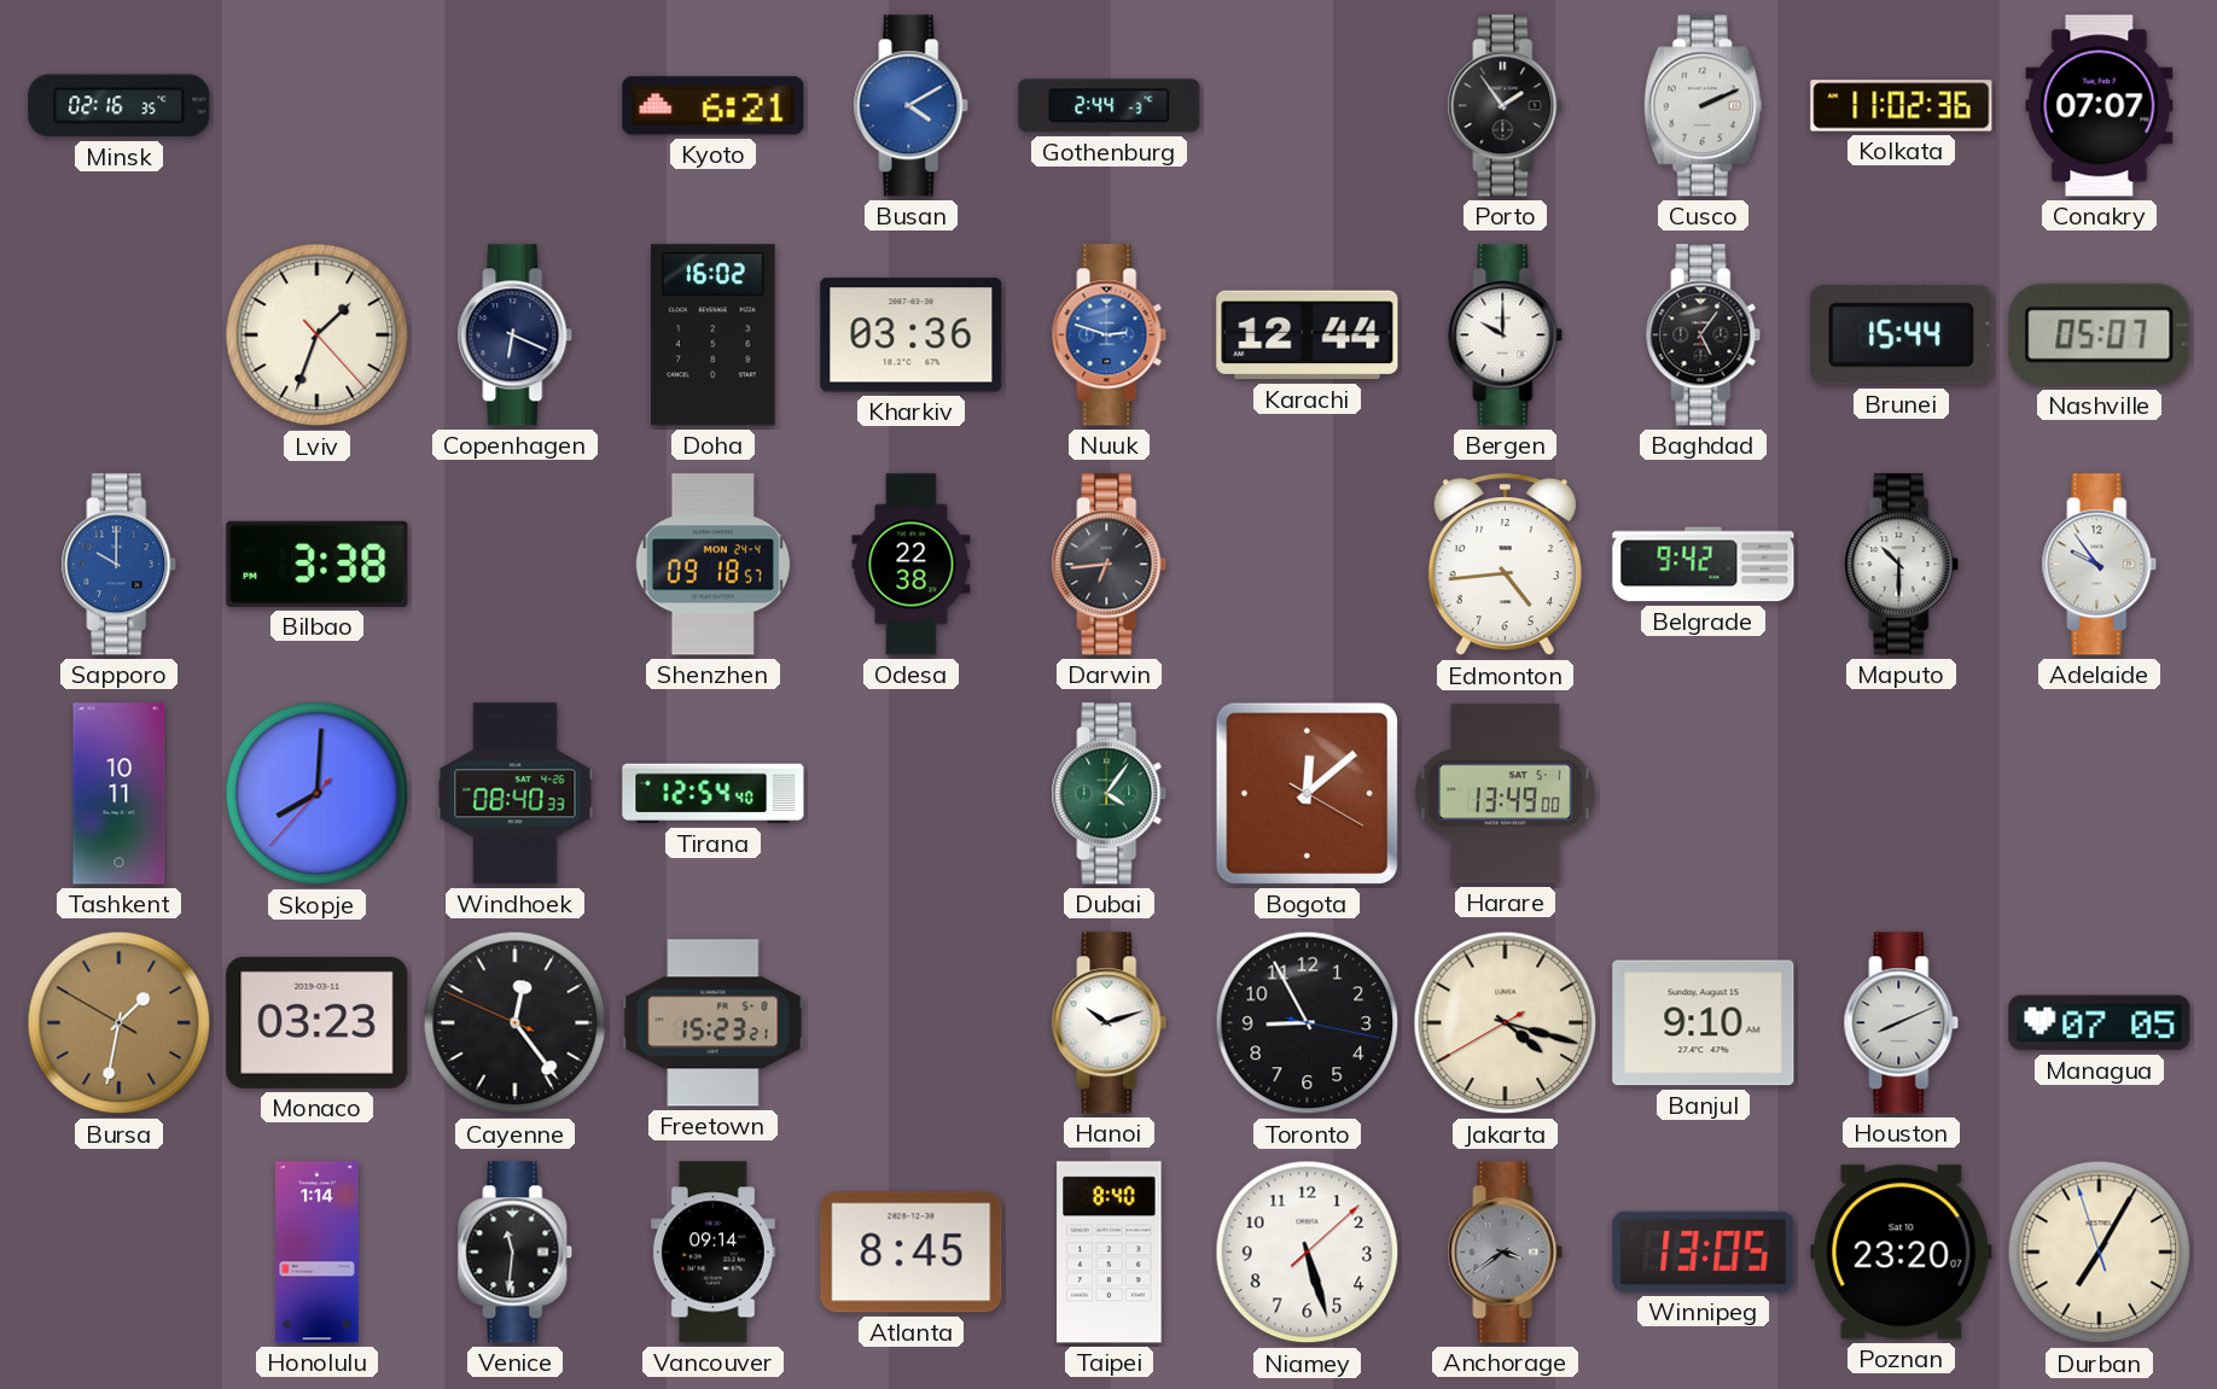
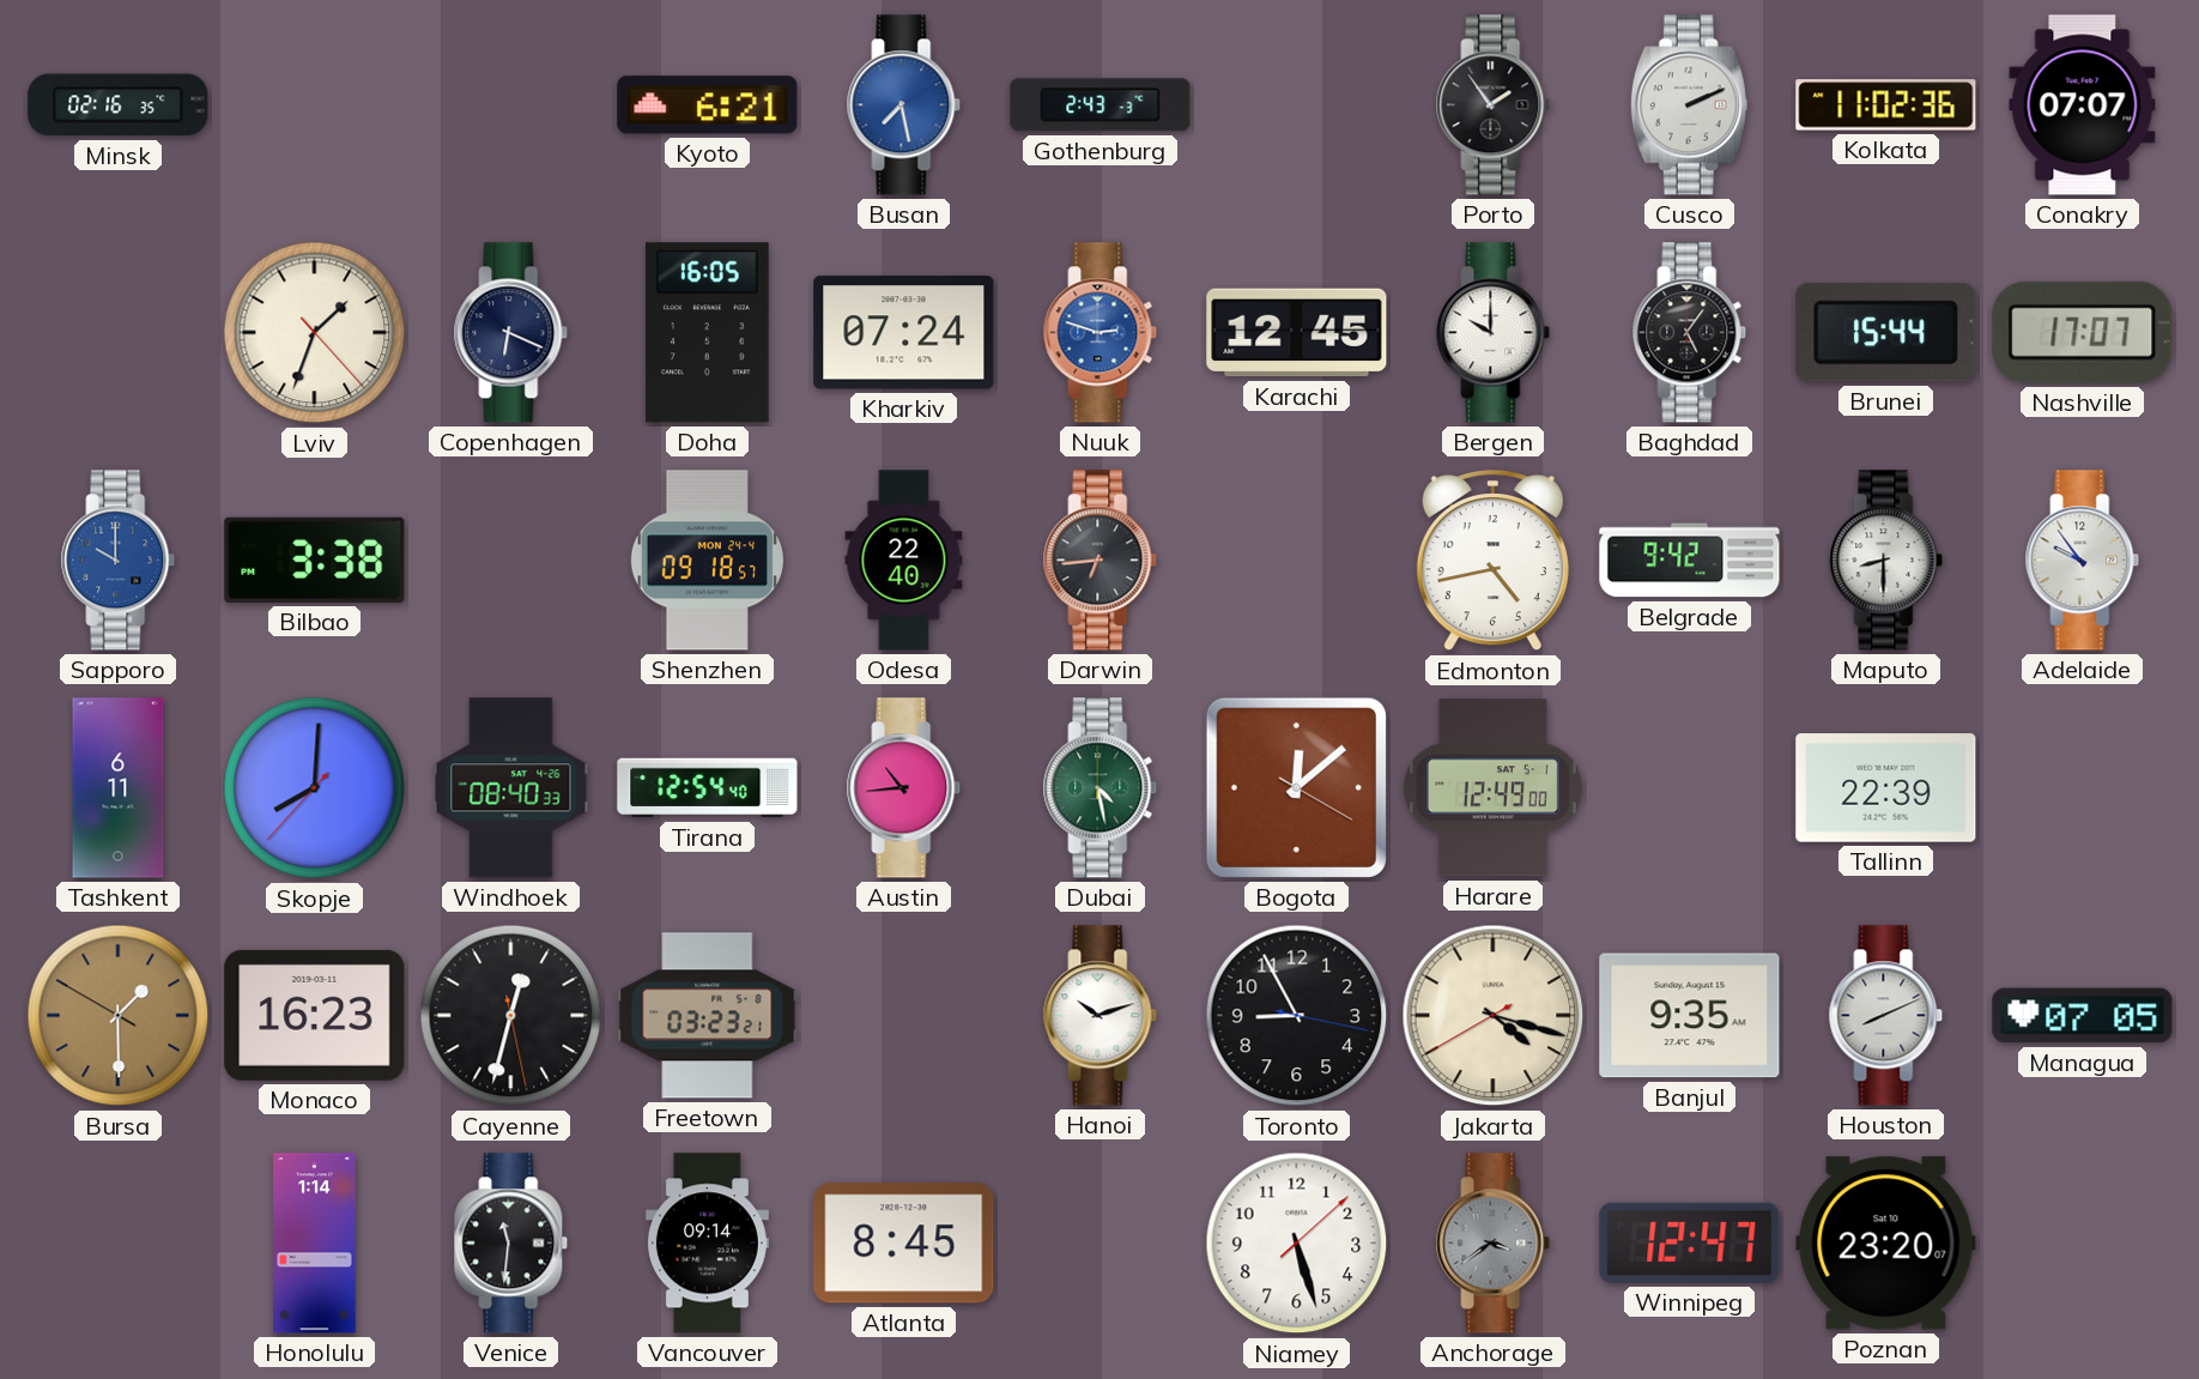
Busan: 4:10 -> 7:28
Gothenburg: 2:44 -> 2:43
Doha: 16:02 -> 16:05
Kharkiv: 03:36 -> 07:24
Karachi: 12:44 -> 12:45
Nashville: 05:07 -> 17:07
Odesa: 22:38 -> 22:40
Edmonton: 4:44 -> 4:43
Maputo: 10:30 -> 8:30
Tashkent: 10:11 -> 6:11
Austin: none -> 10:44
Dubai: 4:06 -> 4:28
Harare: 13:49 -> 12:49
Tallinn: none -> 22:39
Bursa: 1:31 -> 1:29
Monaco: 03:23 -> 16:23
Cayenne: 12:23 -> 12:32
Freetown: 15:23 -> 03:23
Banjul: 9:10 -> 9:35
Taipei: 8:40 -> none
Winnipeg: 13:05 -> 12:47
Durban: 7:04 -> none
